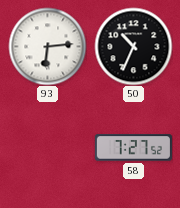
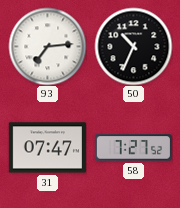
93: 6:14 -> 7:14
31: none -> 07:47
